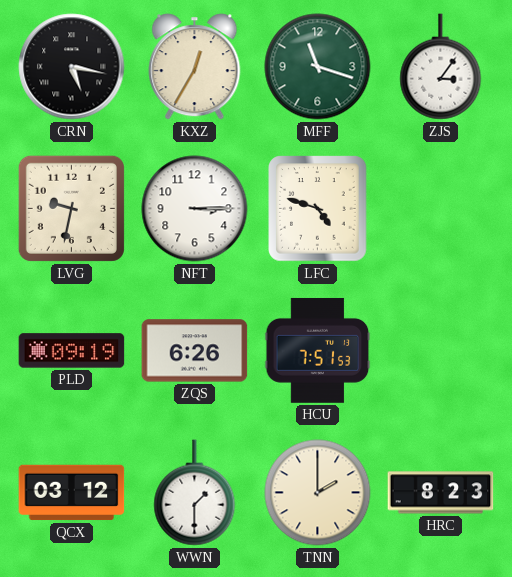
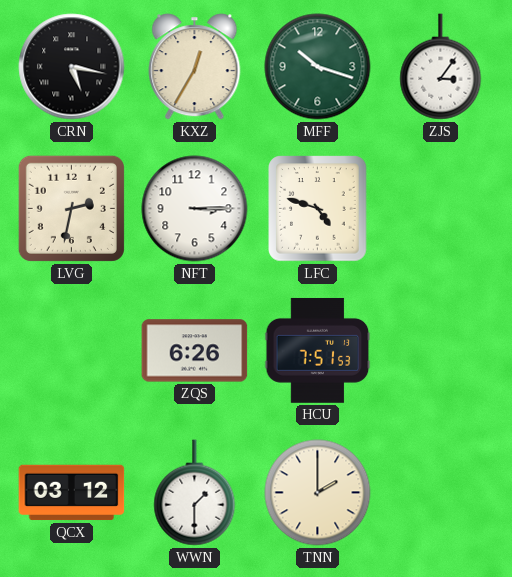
MFF: 11:18 -> 10:18
LVG: 9:32 -> 2:32
PLD: 09:19 -> none
HRC: 8:23 -> none
